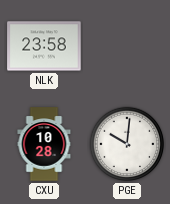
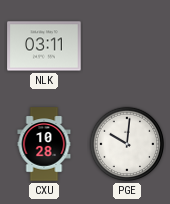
NLK: 23:58 -> 03:11
